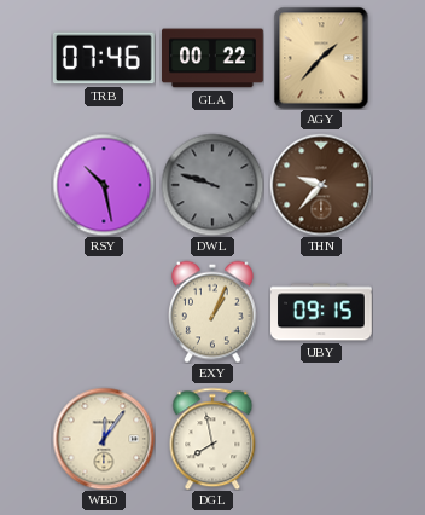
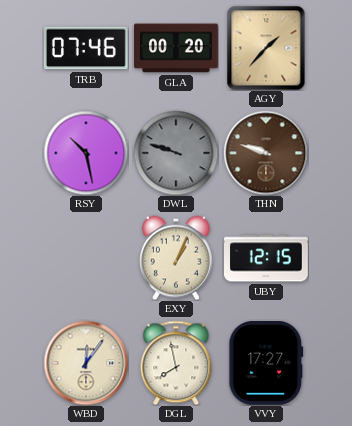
GLA: 00:22 -> 00:20
THN: 9:37 -> 9:48
UBY: 09:15 -> 12:15
VVY: none -> 17:27
